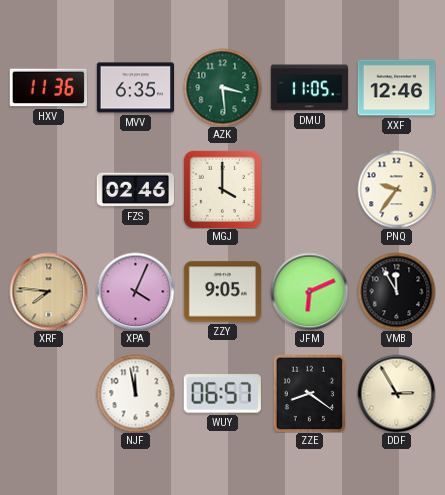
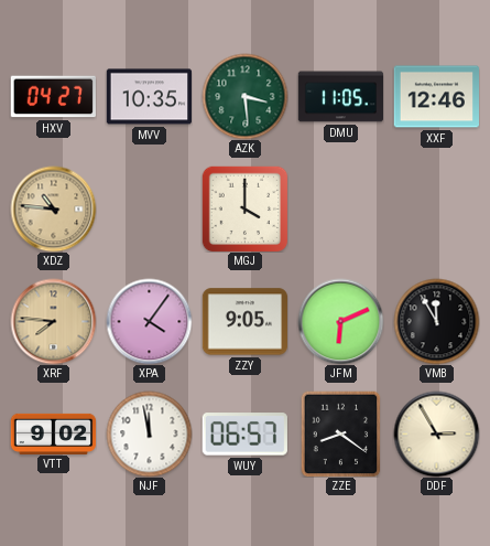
HXV: 11:36 -> 04:27
MVV: 6:35 -> 10:35
XDZ: none -> 10:46
FZS: 02:46 -> none
PNQ: 9:36 -> none
XPA: 4:04 -> 4:06
VTT: none -> 9:02
